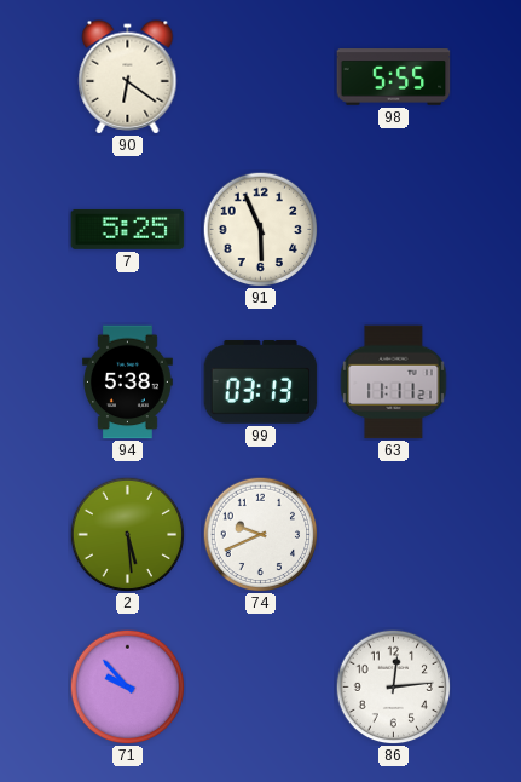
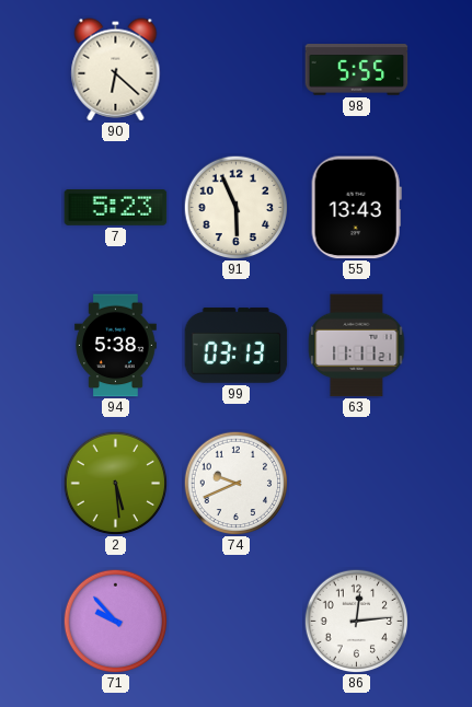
90: 6:21 -> 6:22
7: 5:25 -> 5:23
55: none -> 13:43
